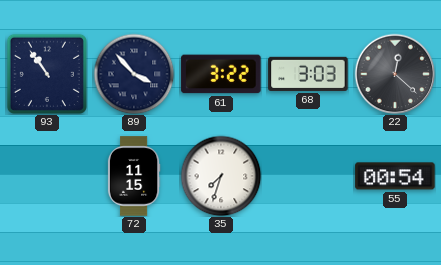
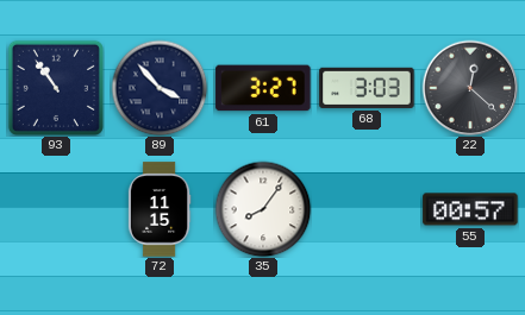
61: 3:22 -> 3:27
35: 7:33 -> 8:06
55: 00:54 -> 00:57
